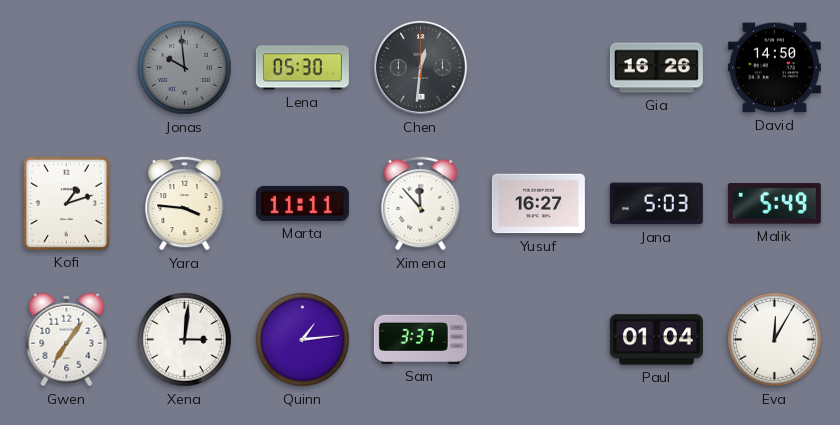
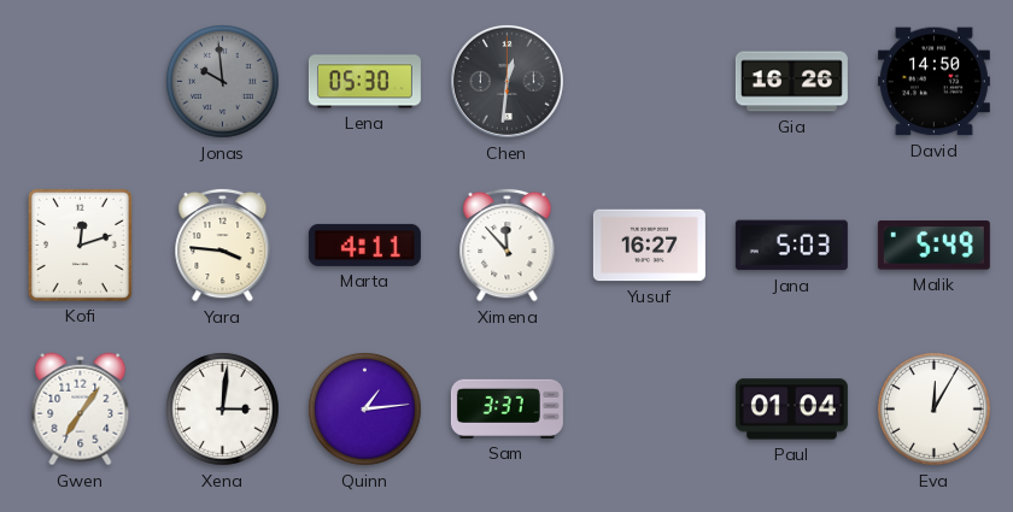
Kofi: 1:12 -> 12:12
Marta: 11:11 -> 4:11
